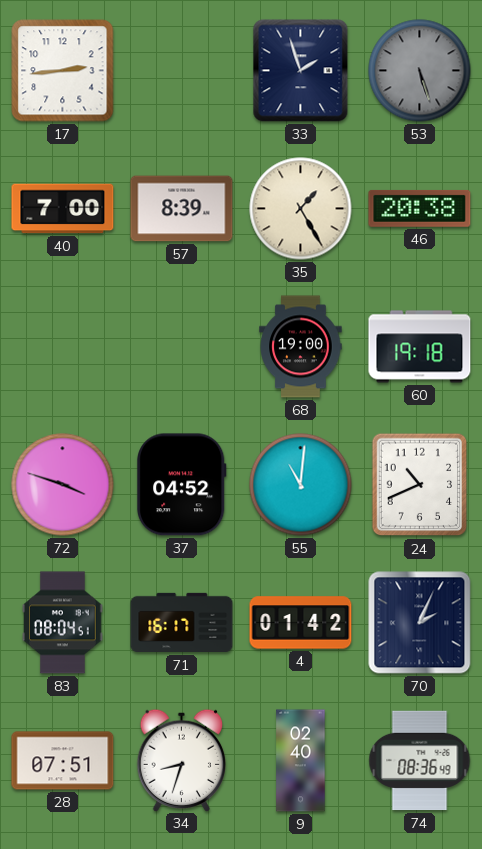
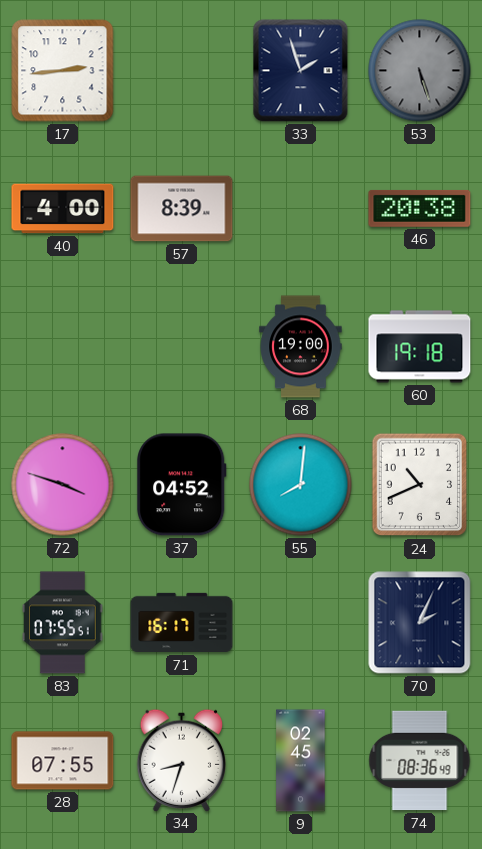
40: 7:00 -> 4:00
35: 1:25 -> none
55: 11:01 -> 8:01
83: 08:04 -> 07:55
4: 01:42 -> none
28: 07:51 -> 07:55
9: 02:40 -> 02:45
